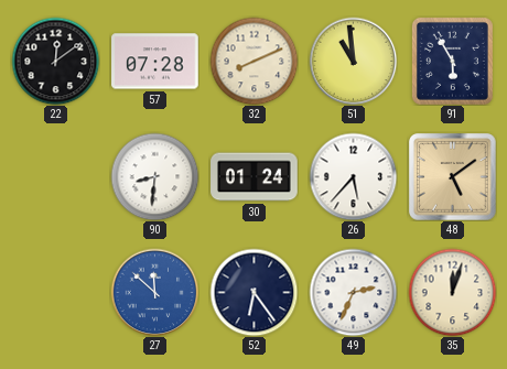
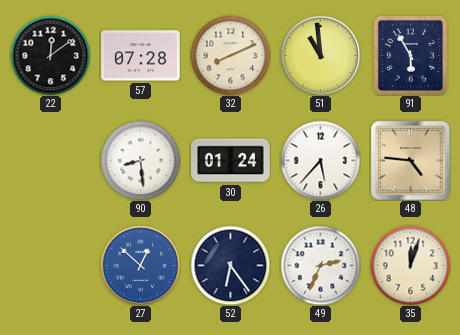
90: 8:31 -> 8:29
48: 5:09 -> 4:46
27: 11:52 -> 12:52
